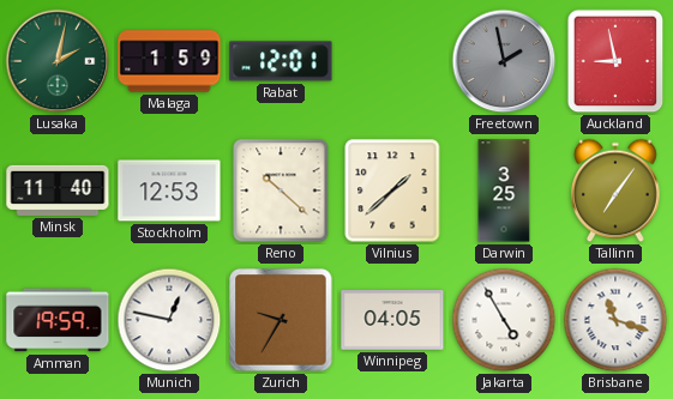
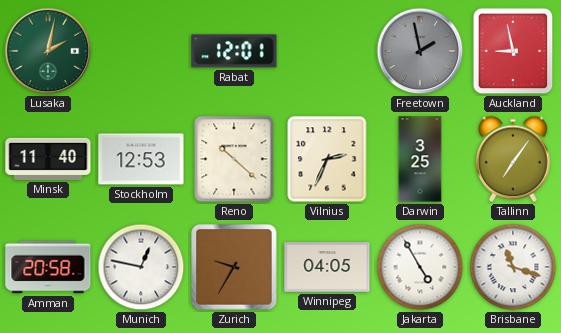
Malaga: 1:59 -> none
Vilnius: 1:38 -> 2:34
Amman: 19:59 -> 20:58
